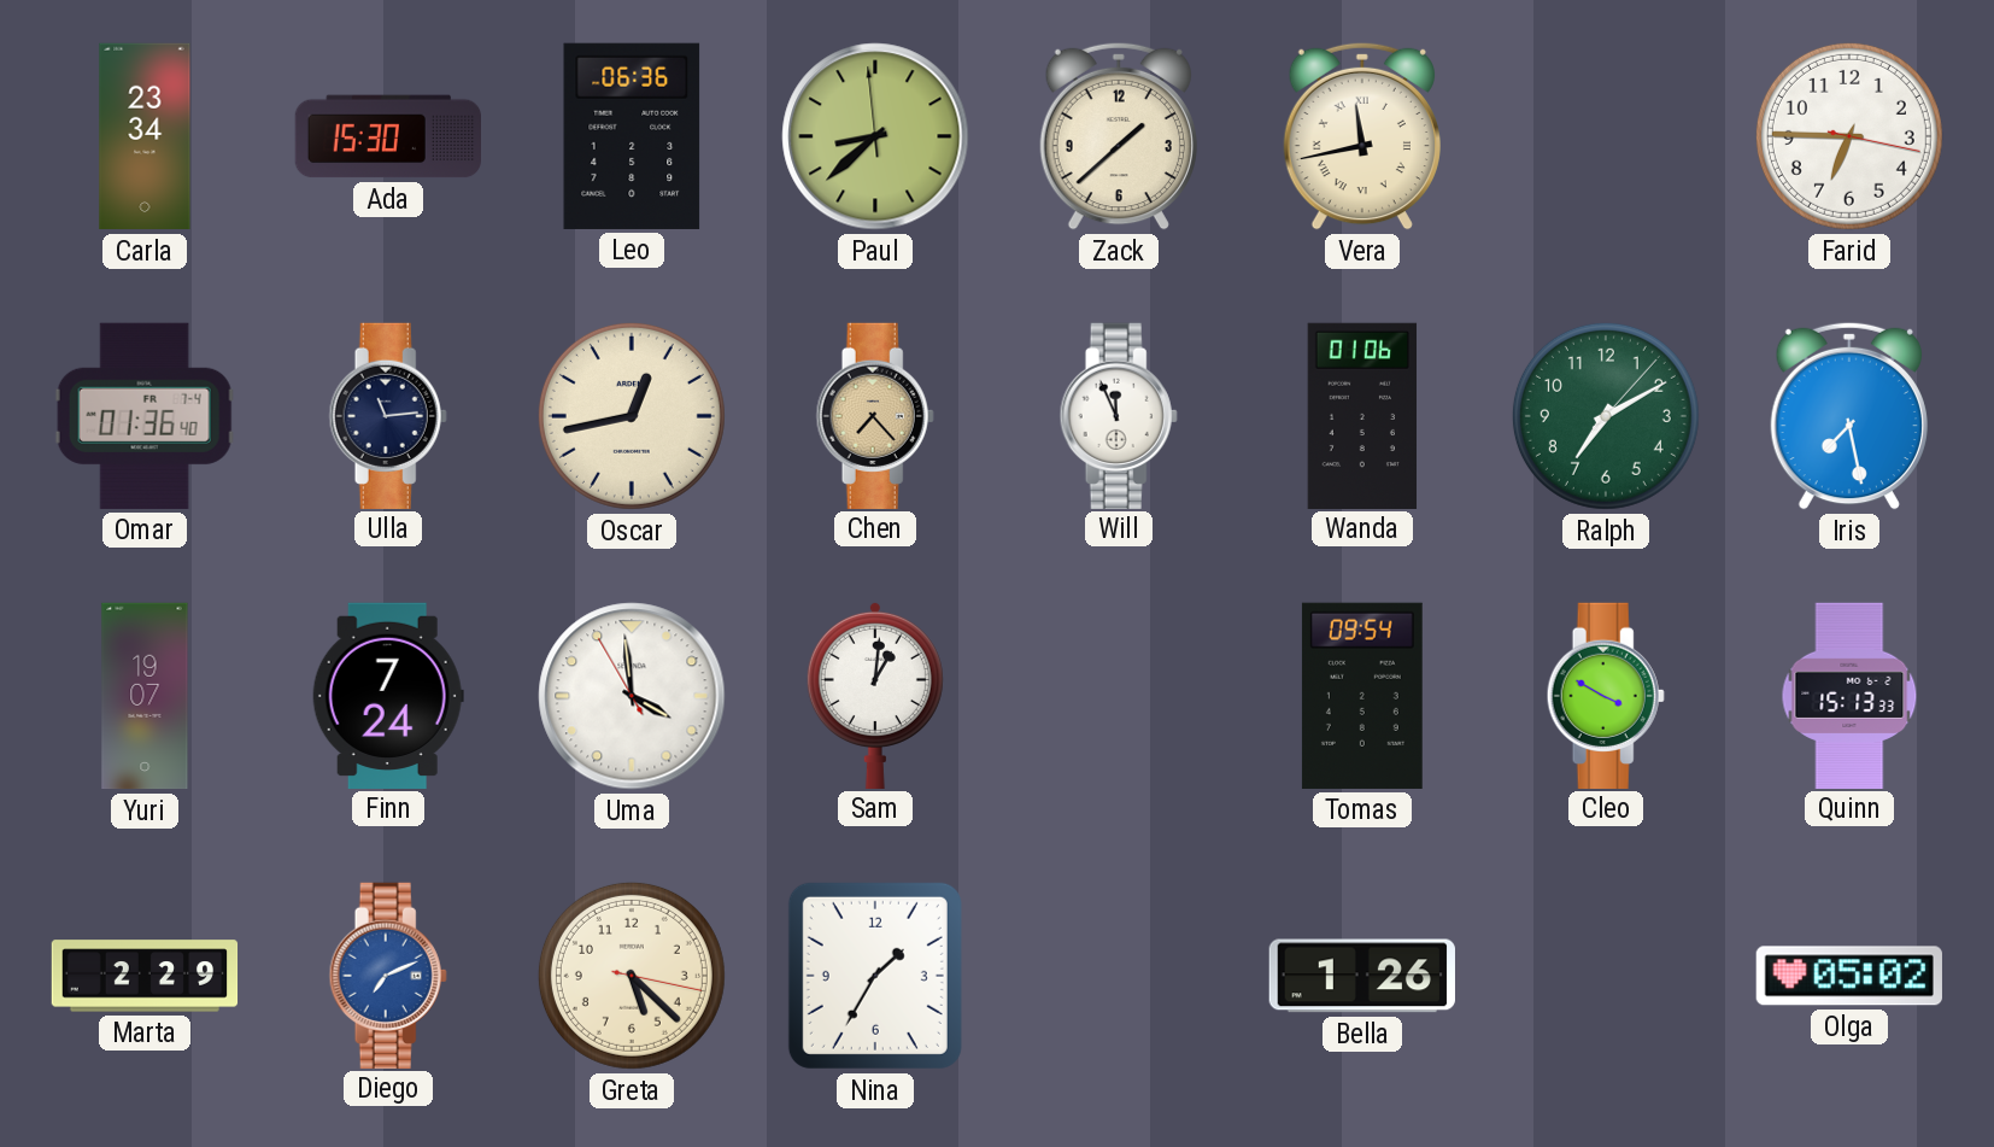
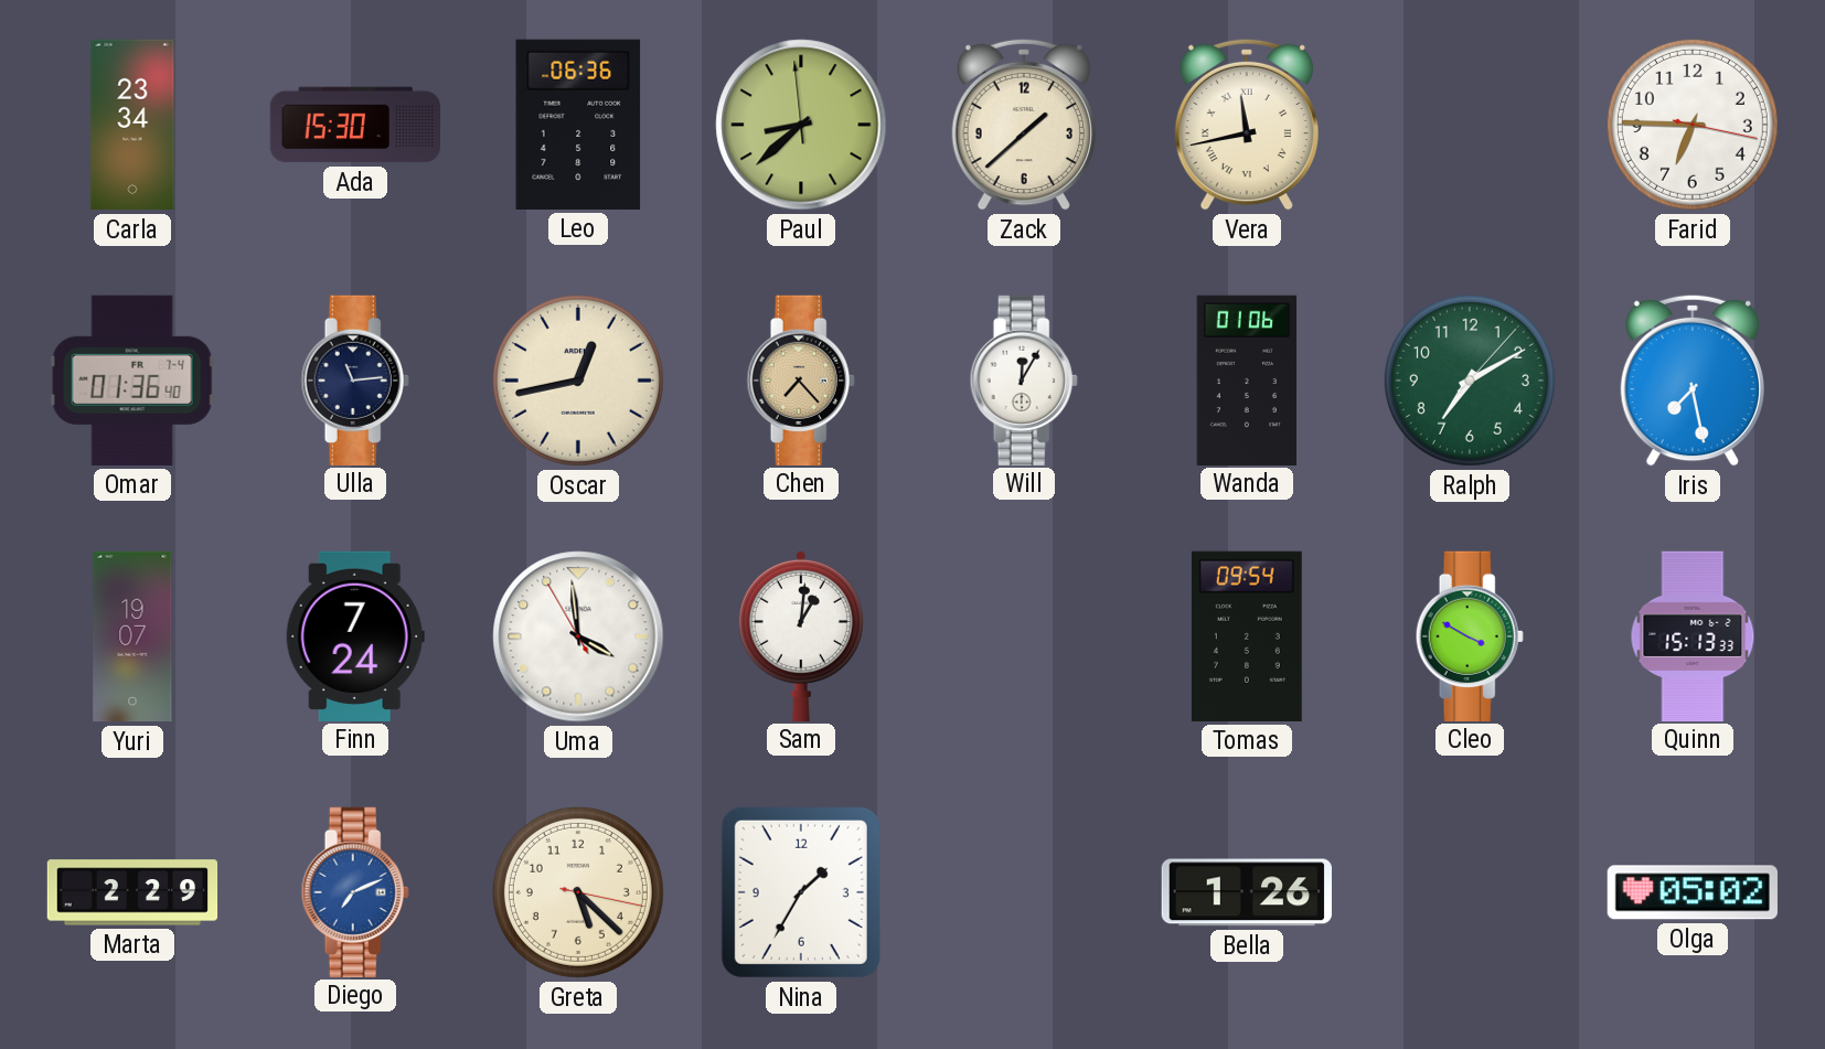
Will: 11:56 -> 12:05
